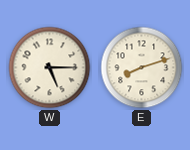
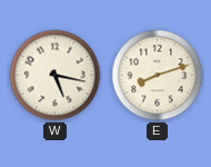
W: 5:15 -> 5:17
